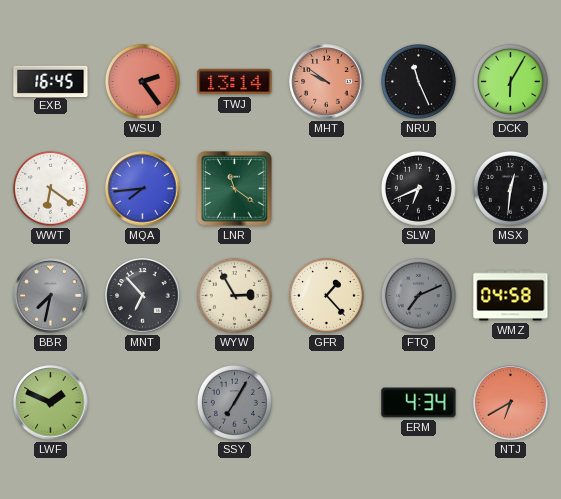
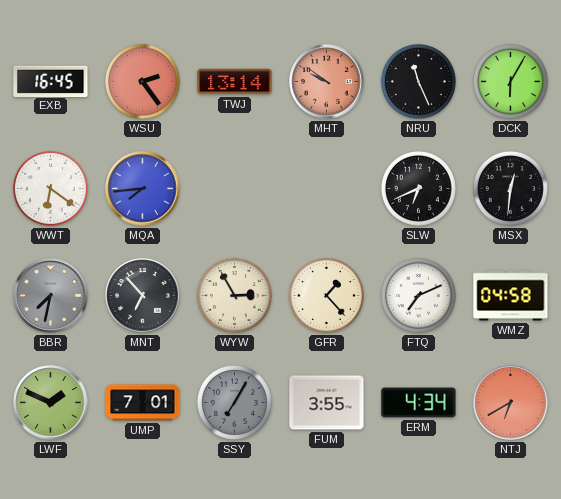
LNR: 11:21 -> none
FTQ dial: grey -> white
UMP: none -> 7:01
FUM: none -> 3:55
